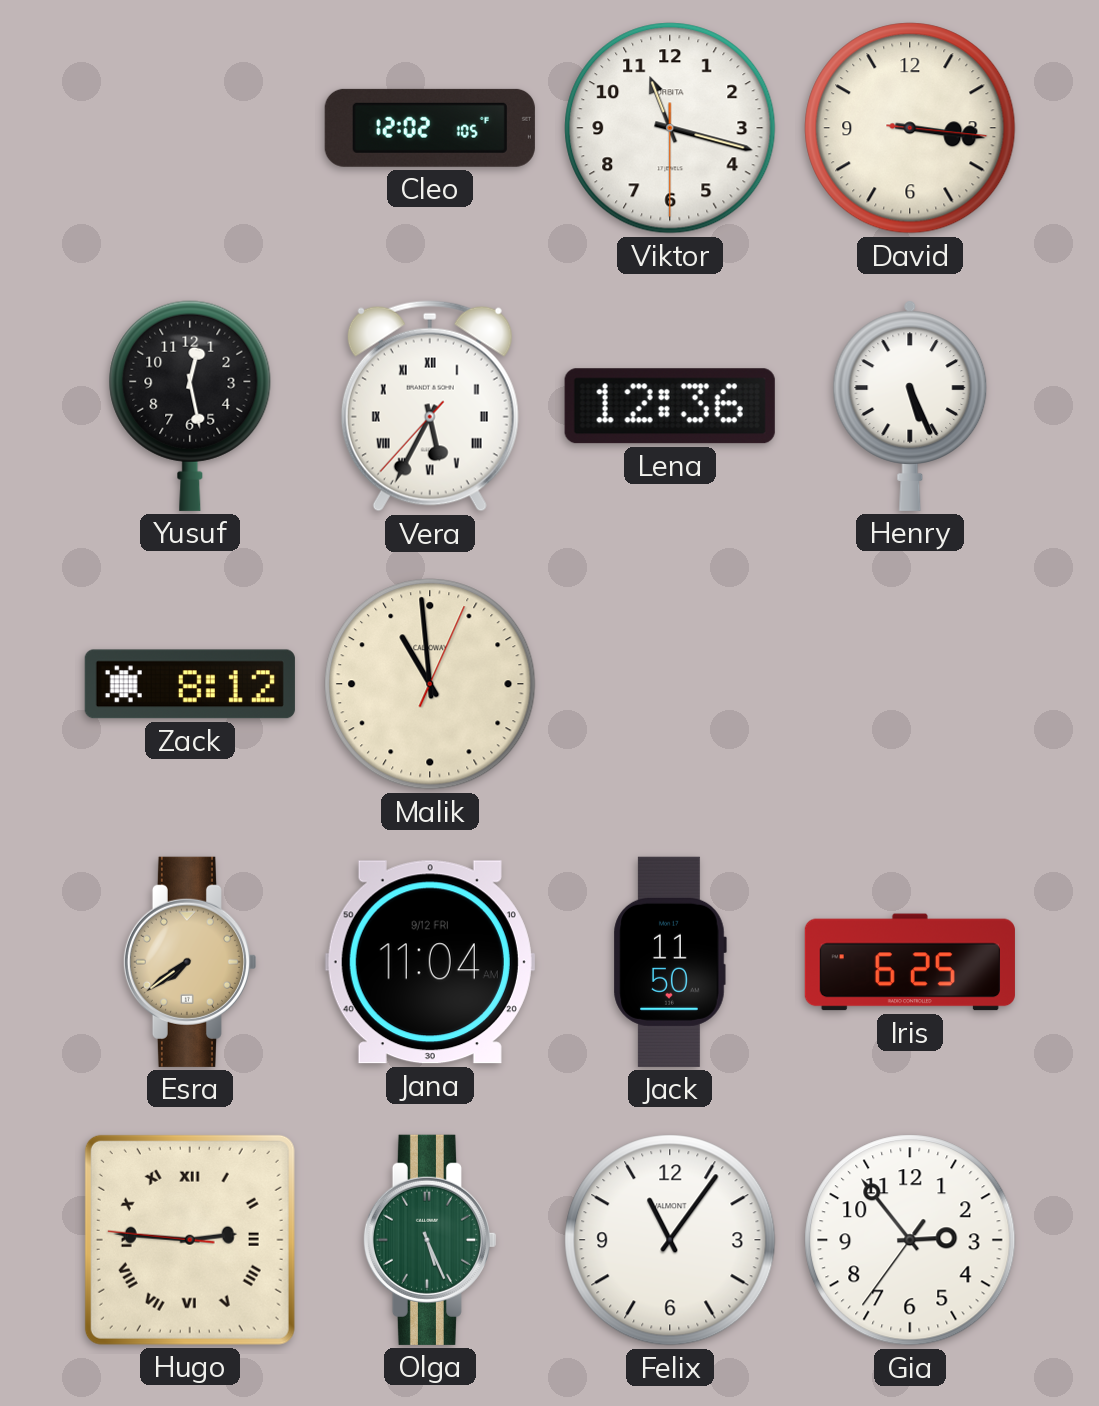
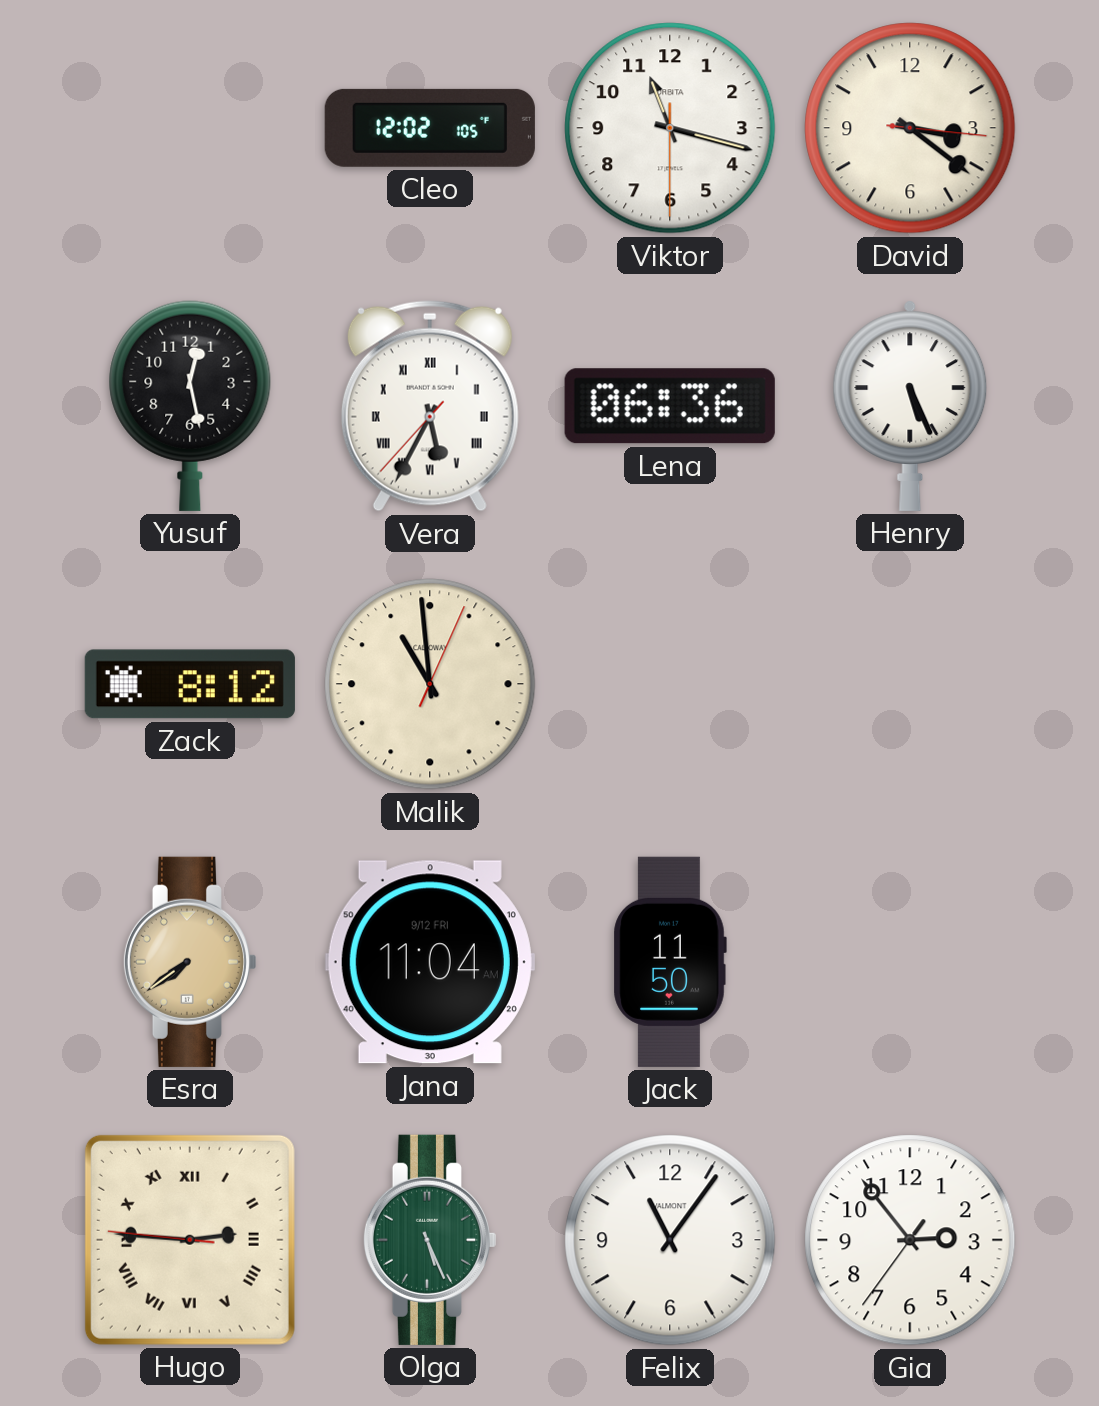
David: 3:16 -> 3:21
Lena: 12:36 -> 06:36
Iris: 6:25 -> none
